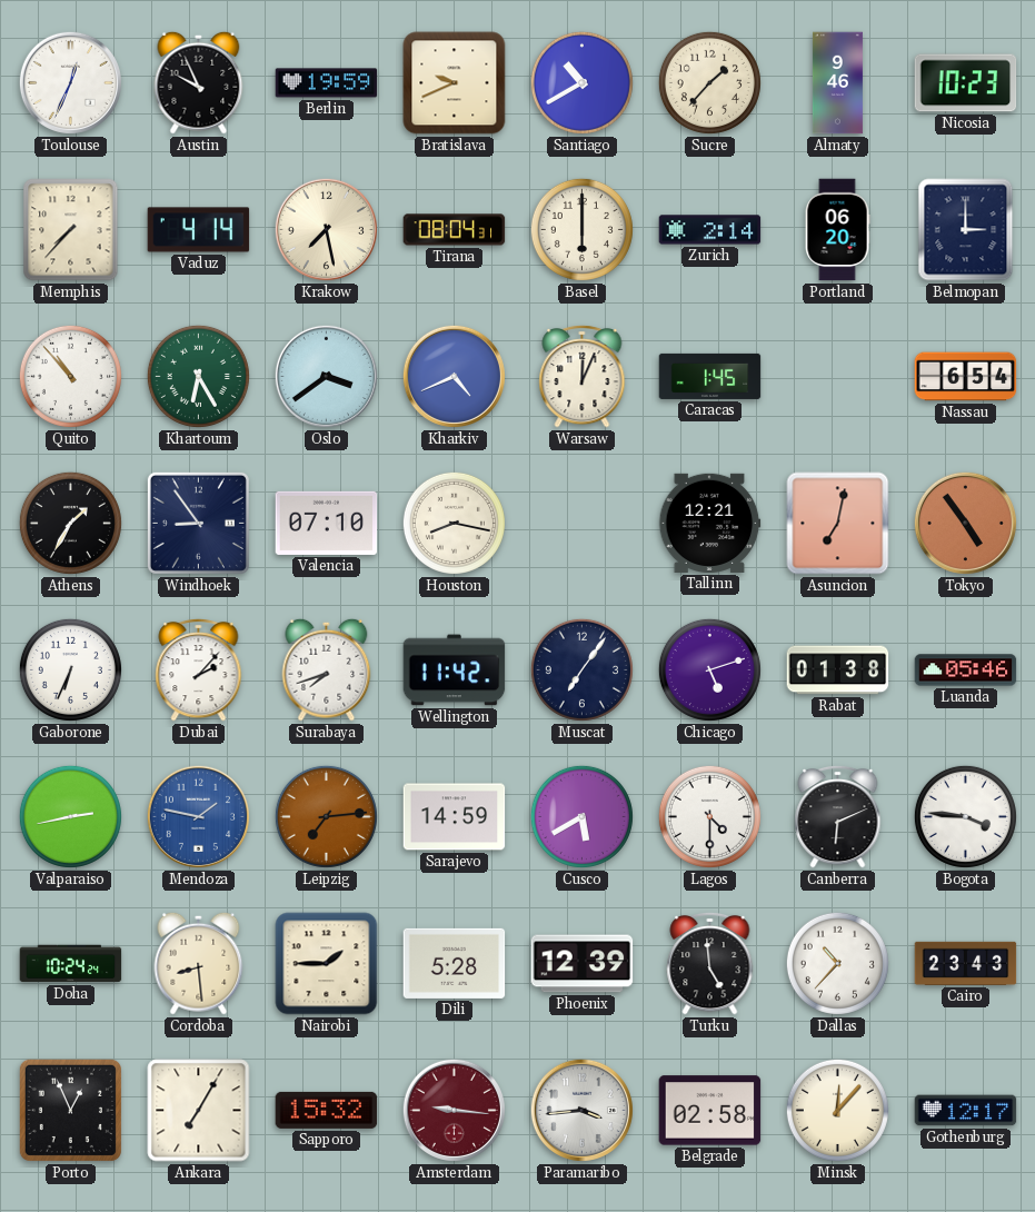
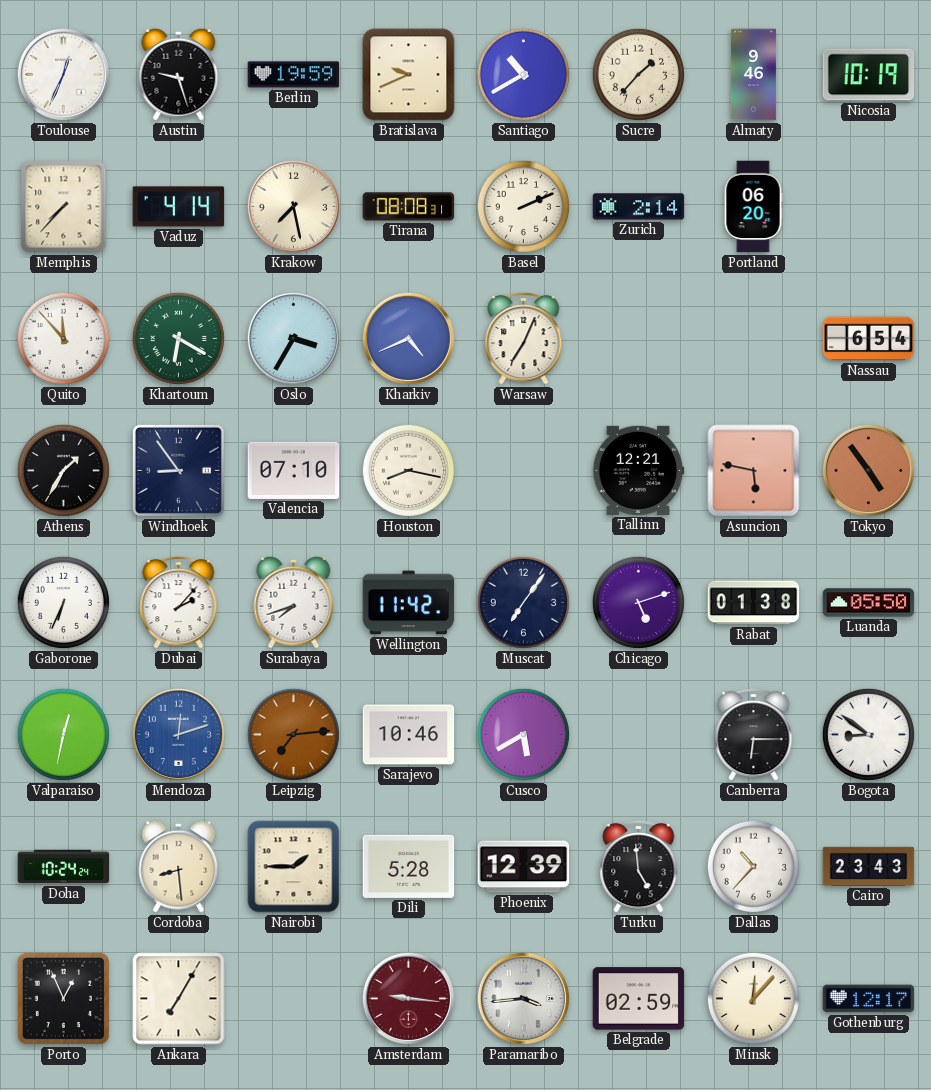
Austin: 9:56 -> 9:27
Nicosia: 10:23 -> 10:19
Tirana: 08:04 -> 08:08
Basel: 6:00 -> 2:11
Belmopan: 3:00 -> none
Quito: 10:53 -> 11:53
Khartoum: 6:25 -> 6:20
Oslo: 3:39 -> 3:35
Warsaw: 12:04 -> 7:04
Caracas: 1:45 -> none
Asuncion: 7:02 -> 5:47
Luanda: 05:46 -> 05:50
Valparaiso: 2:43 -> 12:32
Mendoza: 1:47 -> 12:12
Sarajevo: 14:59 -> 10:46
Lagos: 4:30 -> none
Canberra: 6:11 -> 6:15
Bogota: 3:46 -> 8:51
Sapporo: 15:32 -> none
Belgrade: 02:58 -> 02:59
